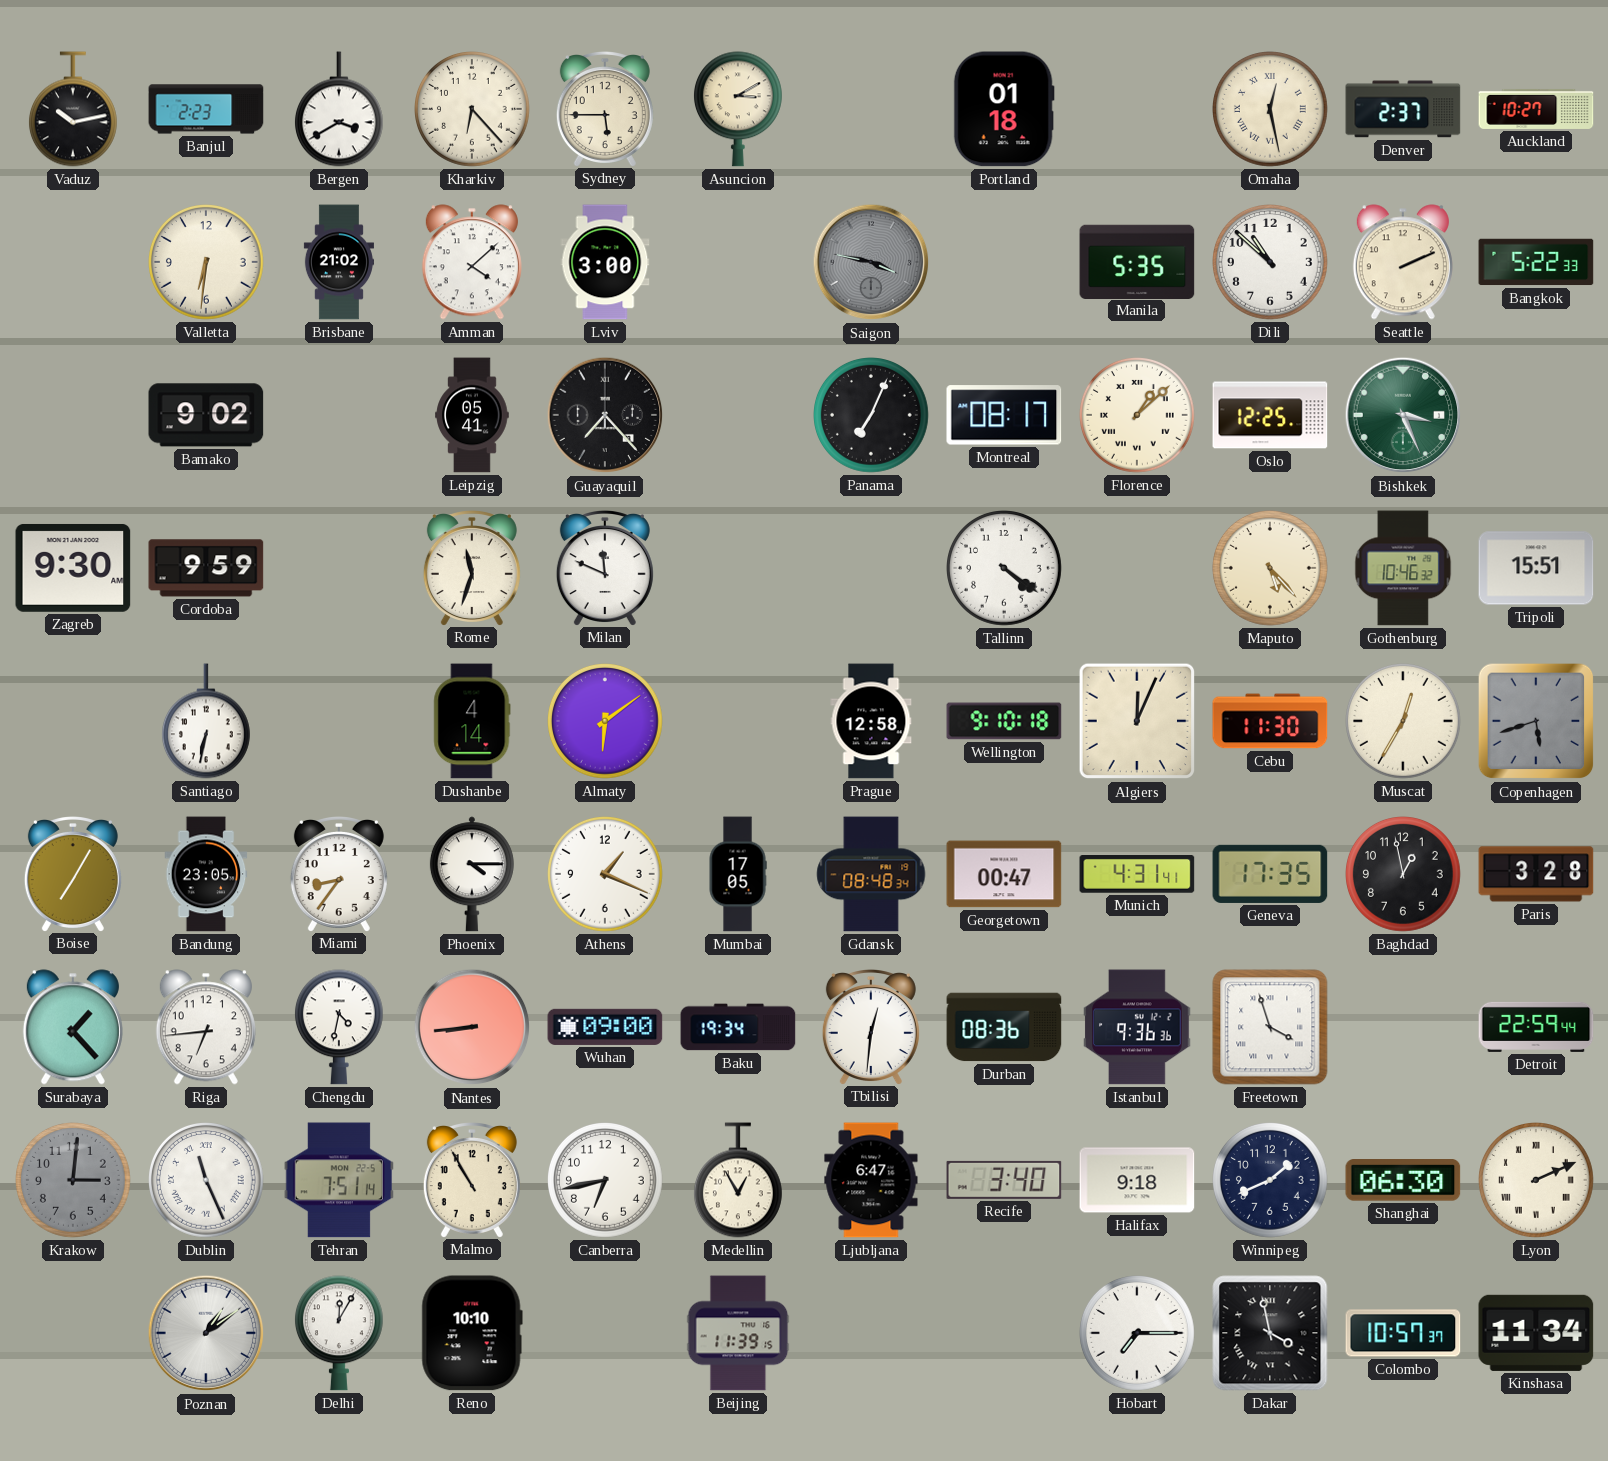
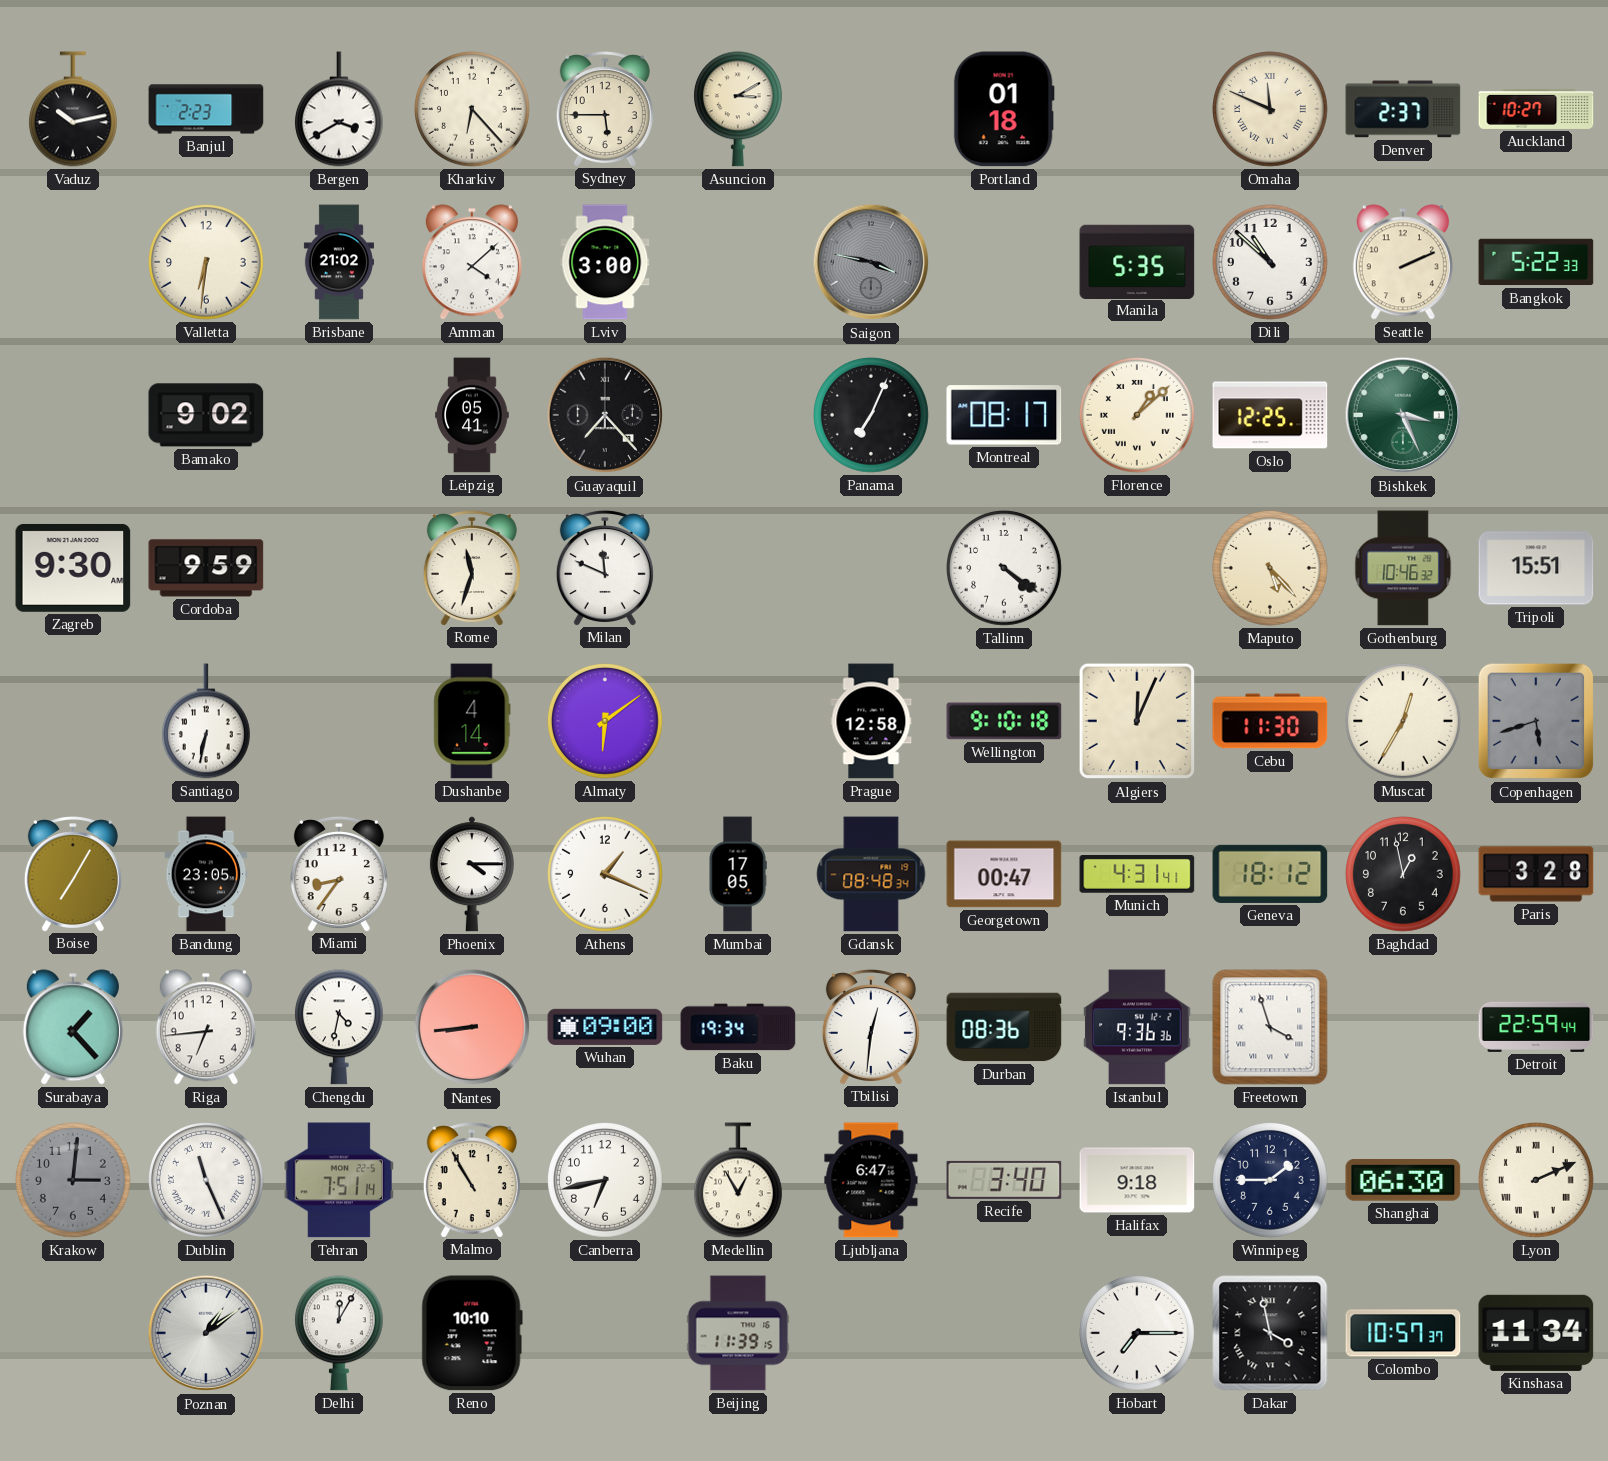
Omaha: 12:28 -> 11:49
Geneva: 17:35 -> 18:12
Winnipeg: 1:41 -> 1:45
